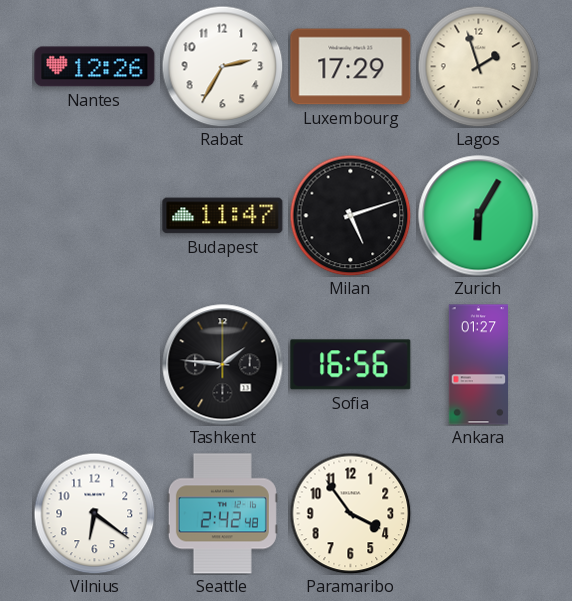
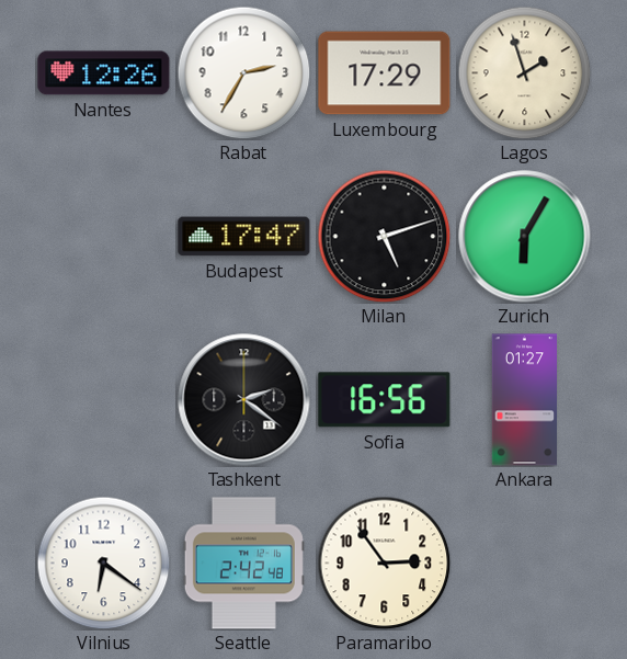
Budapest: 11:47 -> 17:47
Tashkent: 1:46 -> 2:21
Paramaribo: 3:54 -> 2:54
